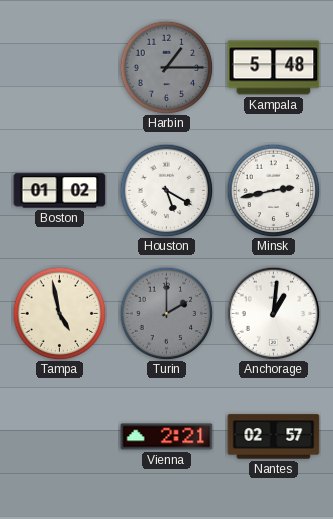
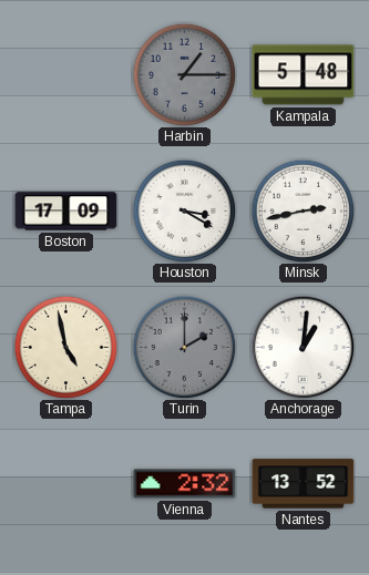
Boston: 01:02 -> 17:09
Houston: 5:20 -> 3:20
Vienna: 2:21 -> 2:32
Nantes: 02:57 -> 13:52
